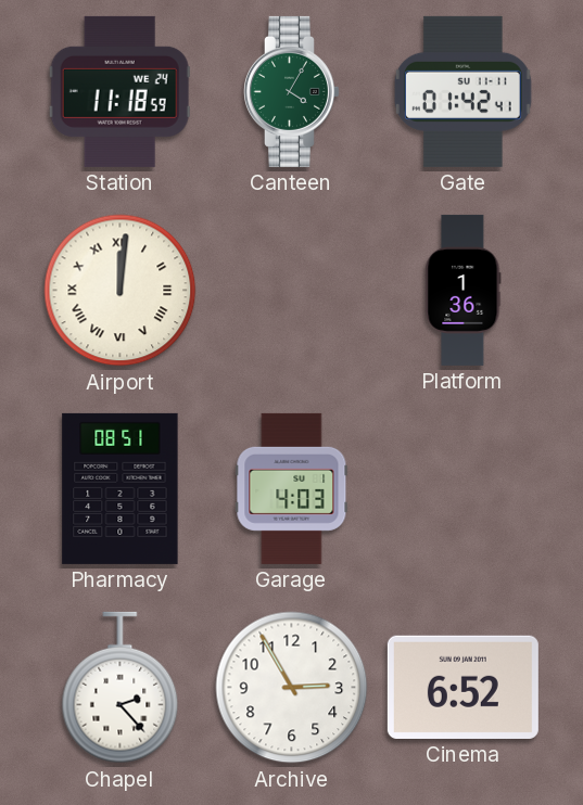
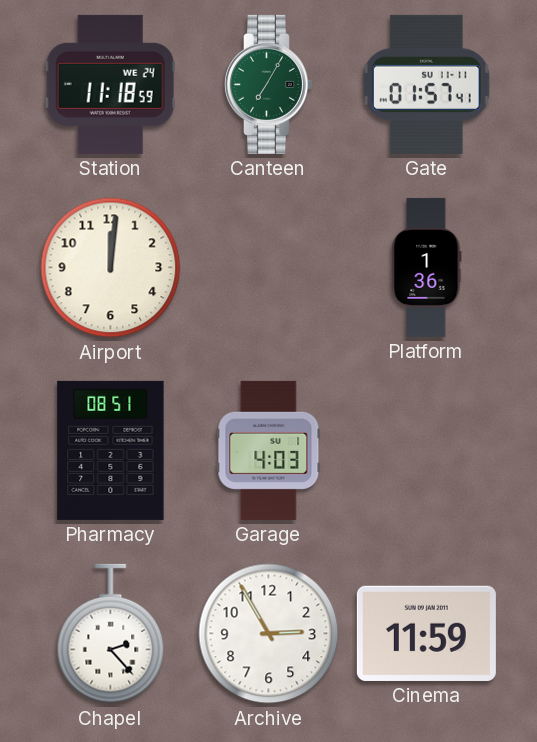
Canteen: 4:05 -> 7:05
Gate: 01:42 -> 01:57
Airport numerals: Roman -> Arabic
Cinema: 6:52 -> 11:59
